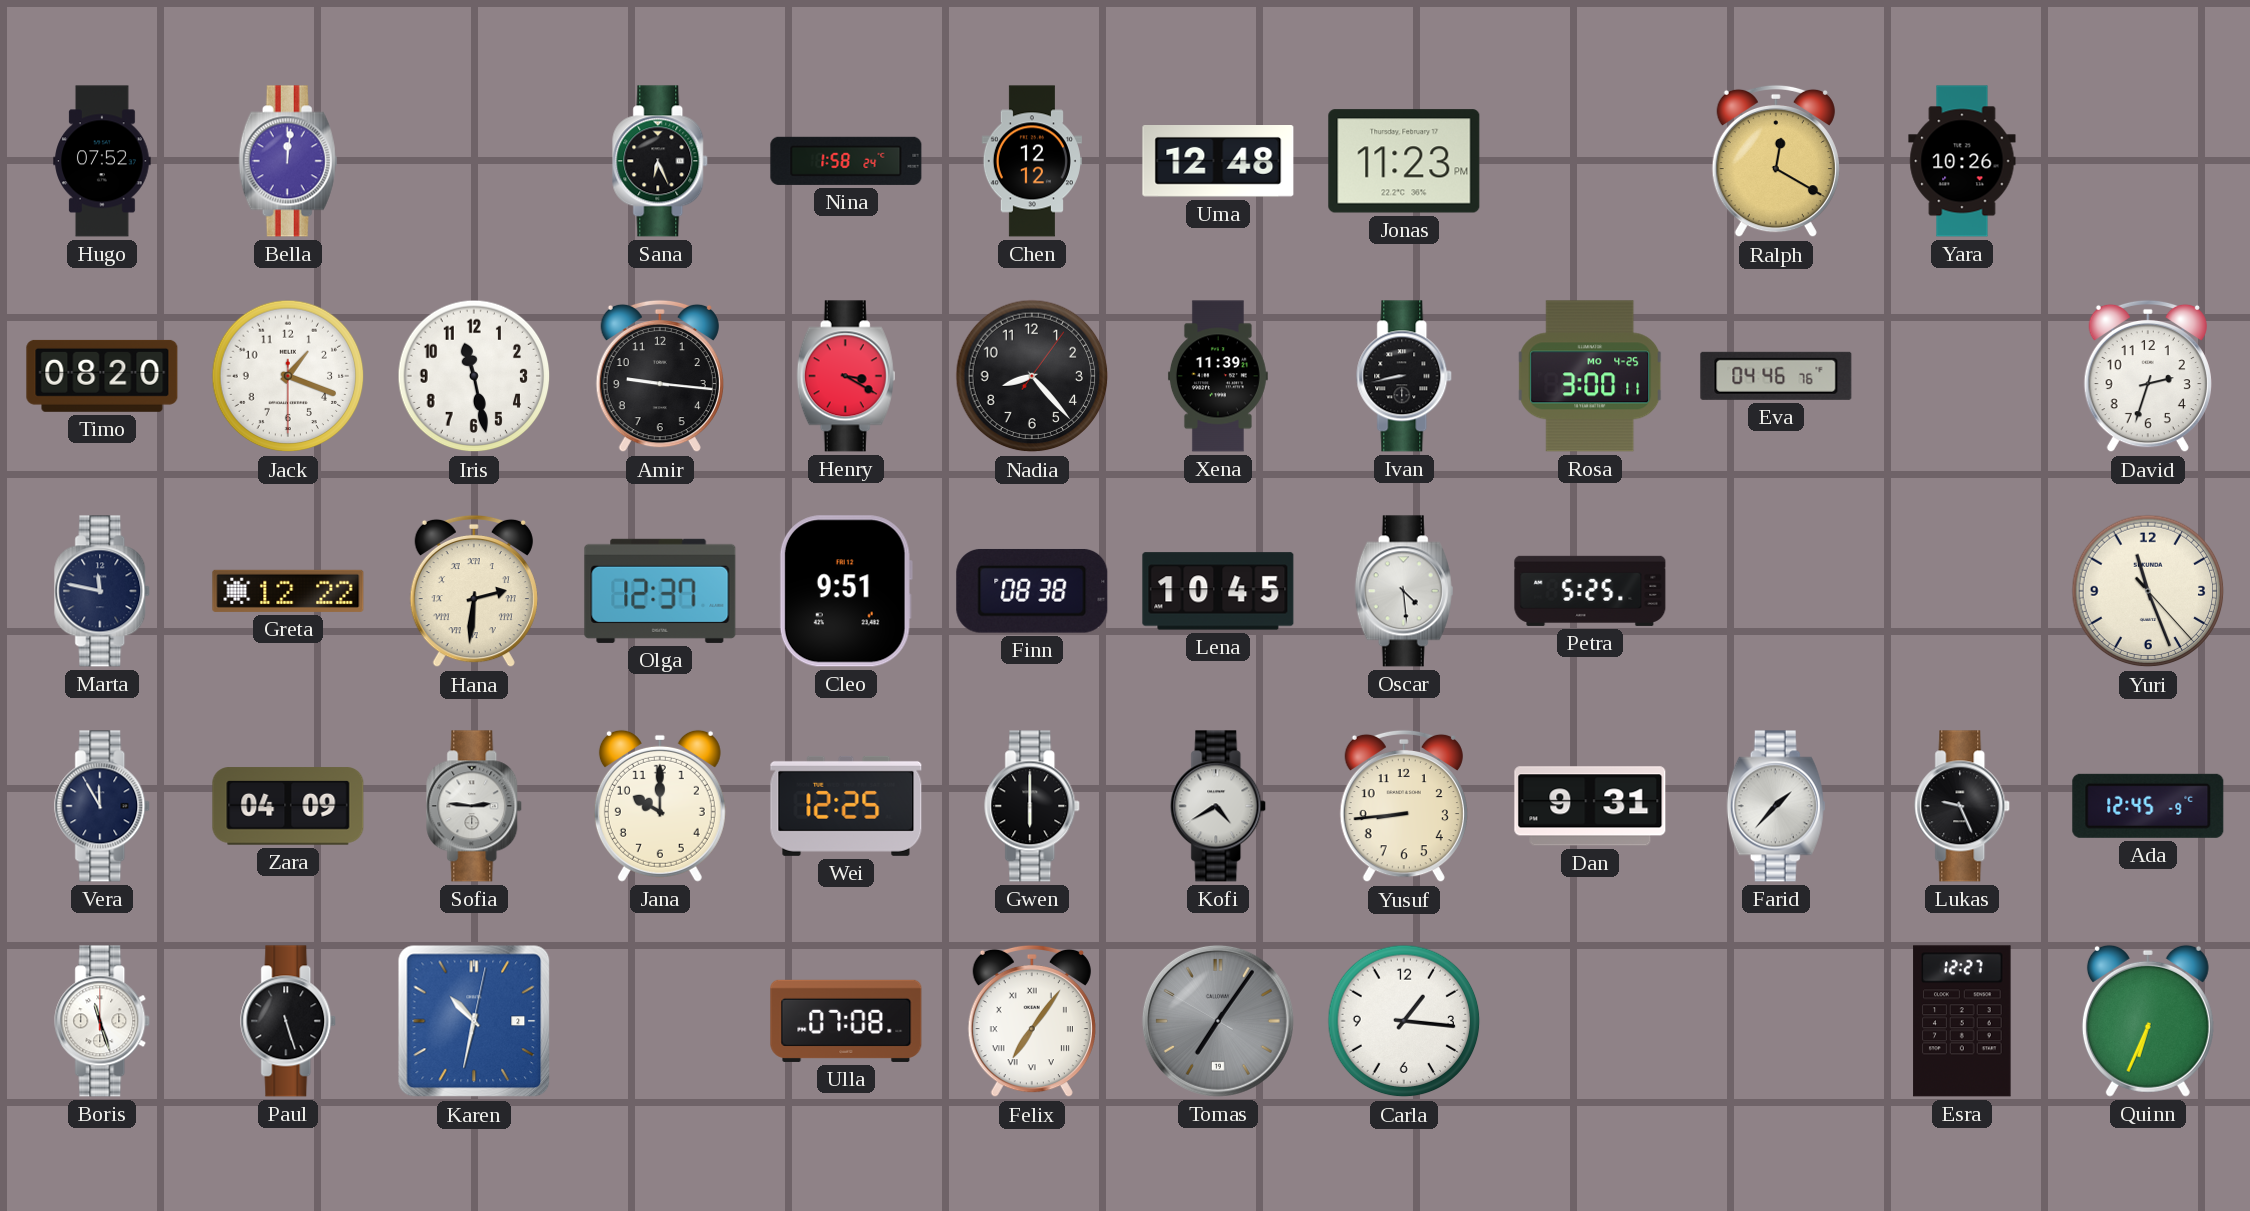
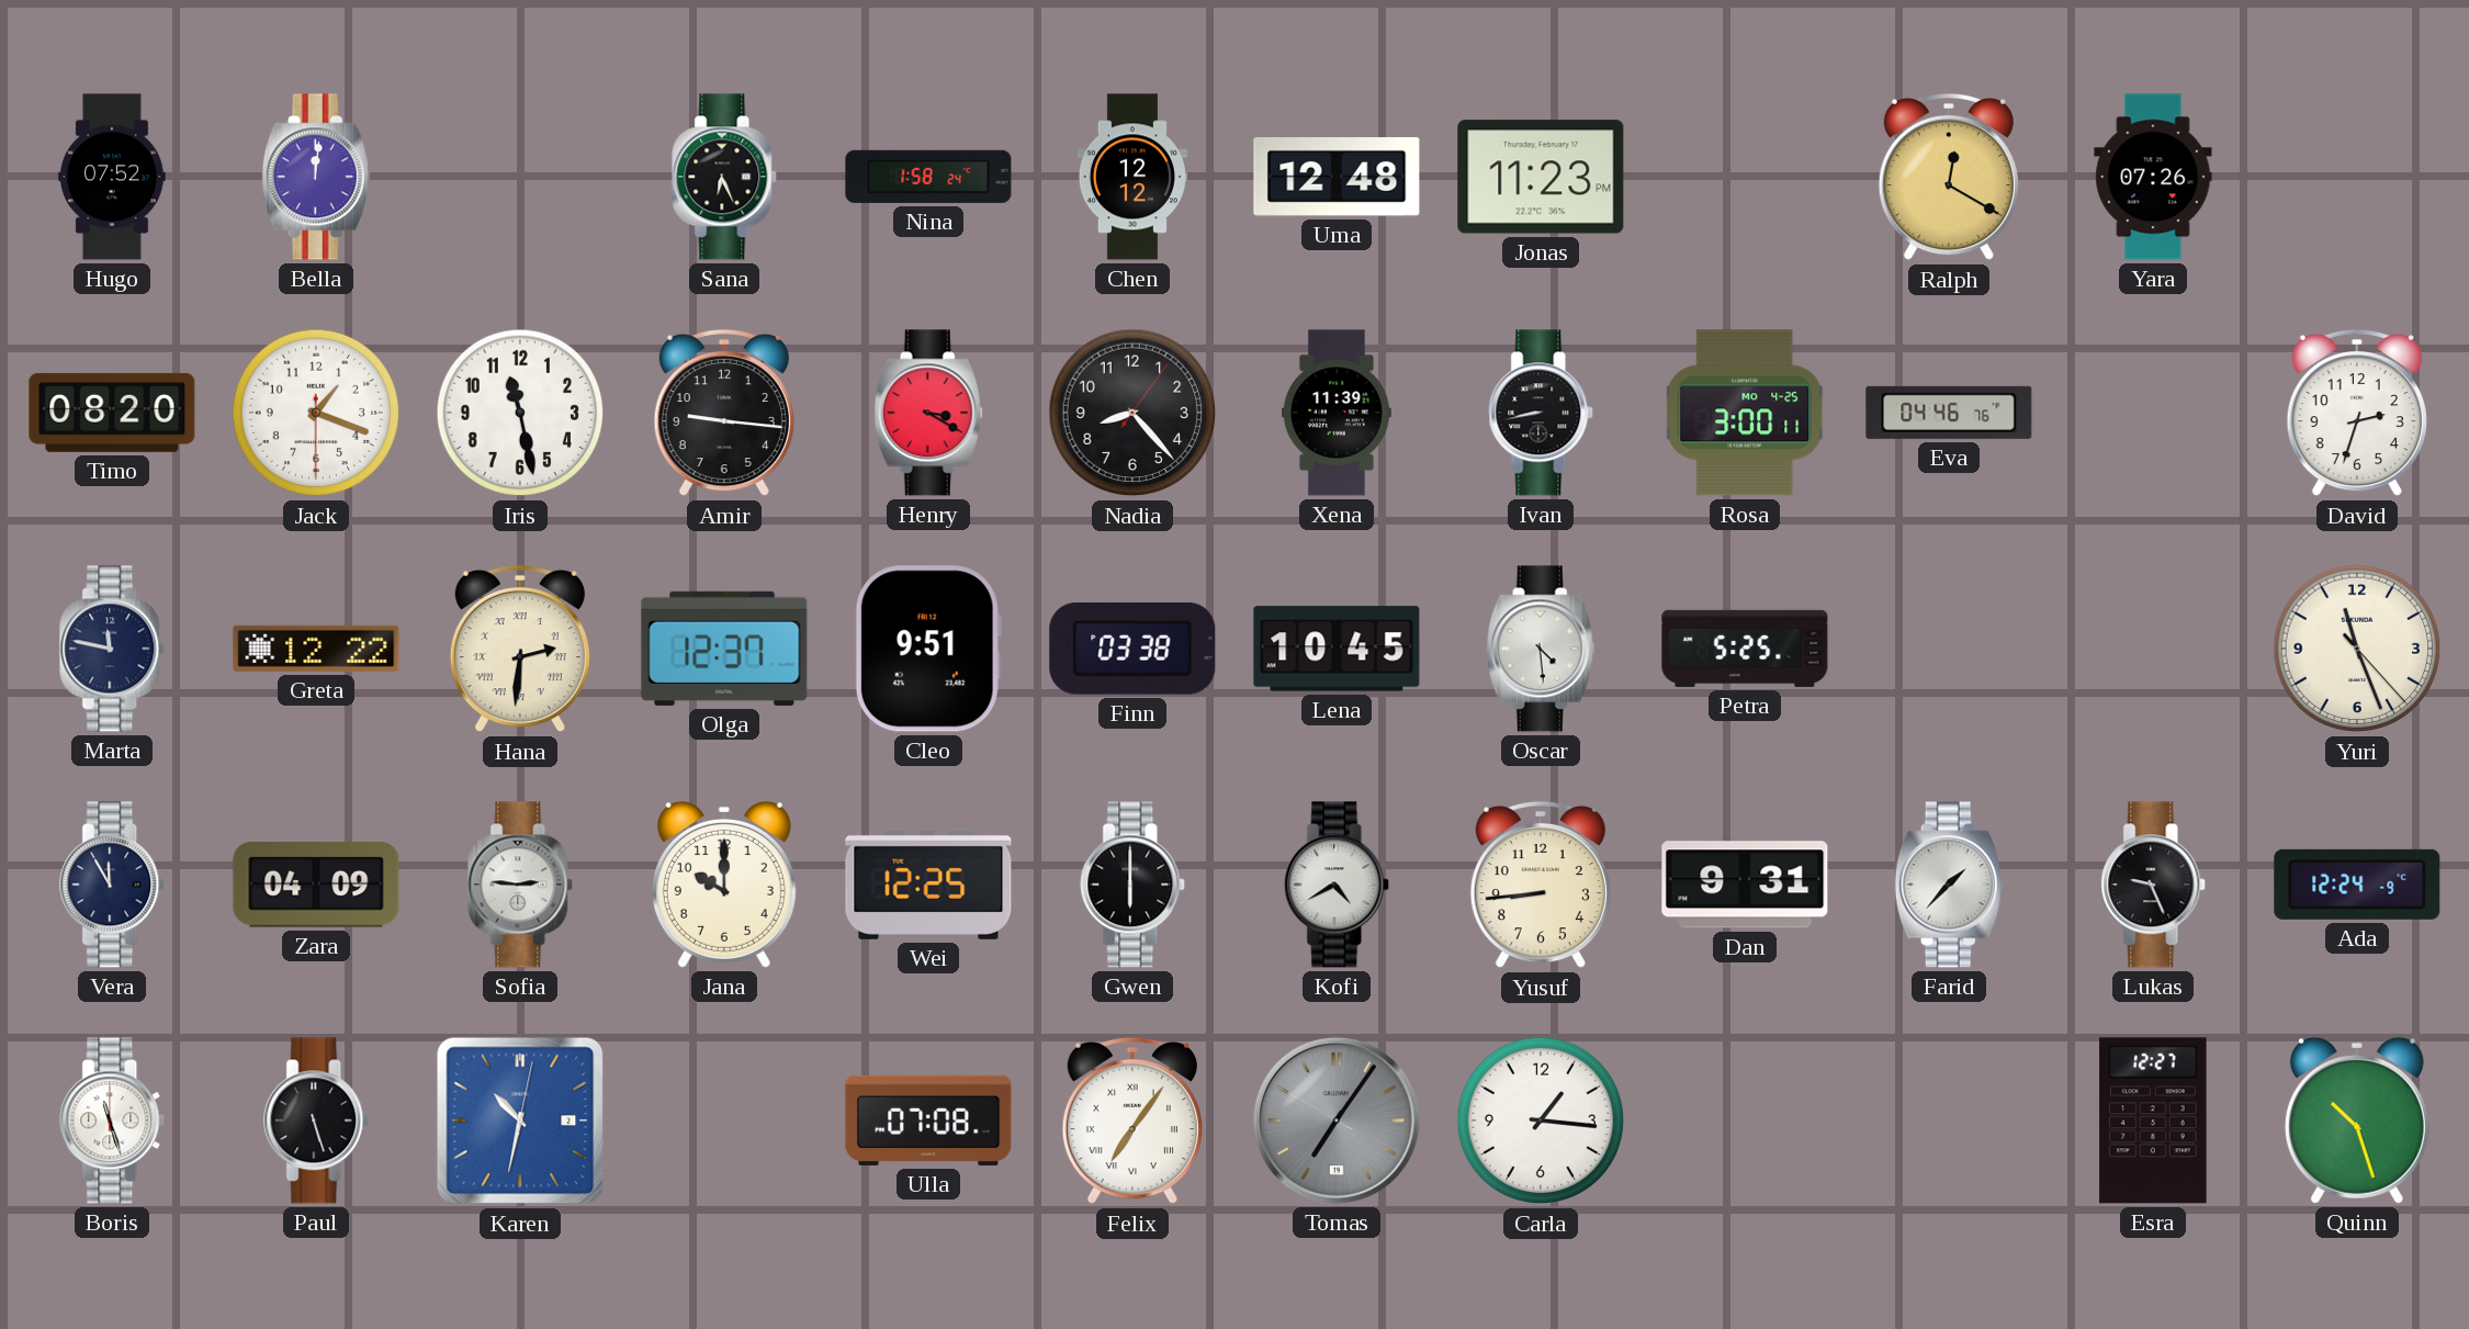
Yara: 10:26 -> 07:26
Finn: 08:38 -> 03:38
Ada: 12:45 -> 12:24
Quinn: 6:34 -> 10:27
